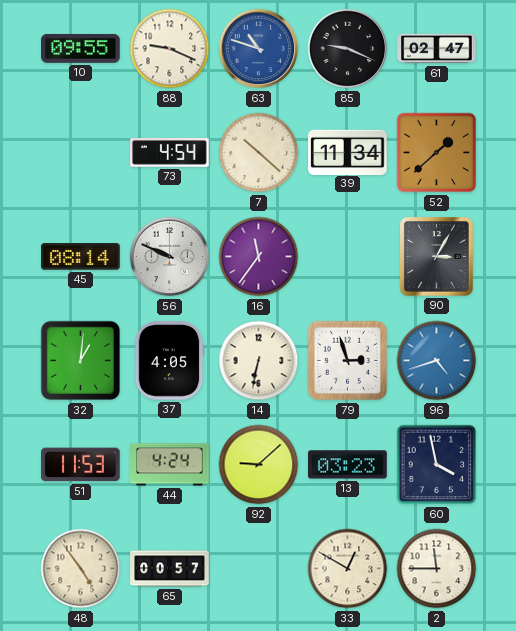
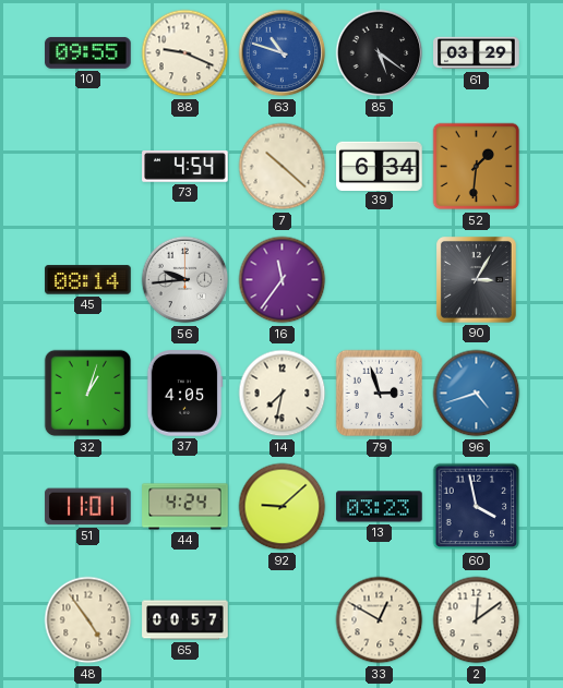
85: 9:19 -> 5:21
61: 02:47 -> 03:29
39: 11:34 -> 6:34
52: 1:38 -> 1:31
56: 9:49 -> 9:44
32: 1:01 -> 1:03
14: 6:32 -> 7:32
51: 11:53 -> 11:01
2: 11:45 -> 12:09
